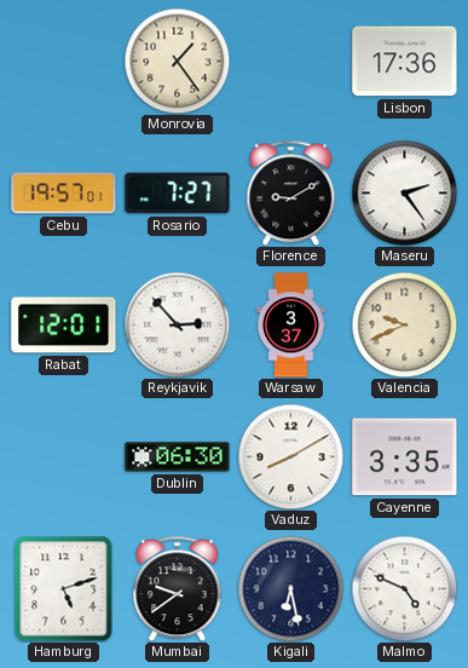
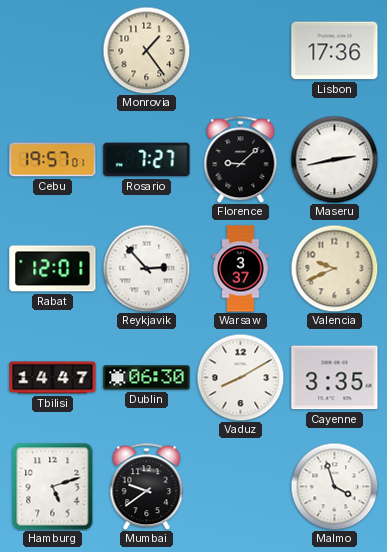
Florence: 9:10 -> 9:08
Maseru: 2:24 -> 2:43
Tbilisi: none -> 14:47
Kigali: 6:28 -> none
Malmo: 4:49 -> 3:57
